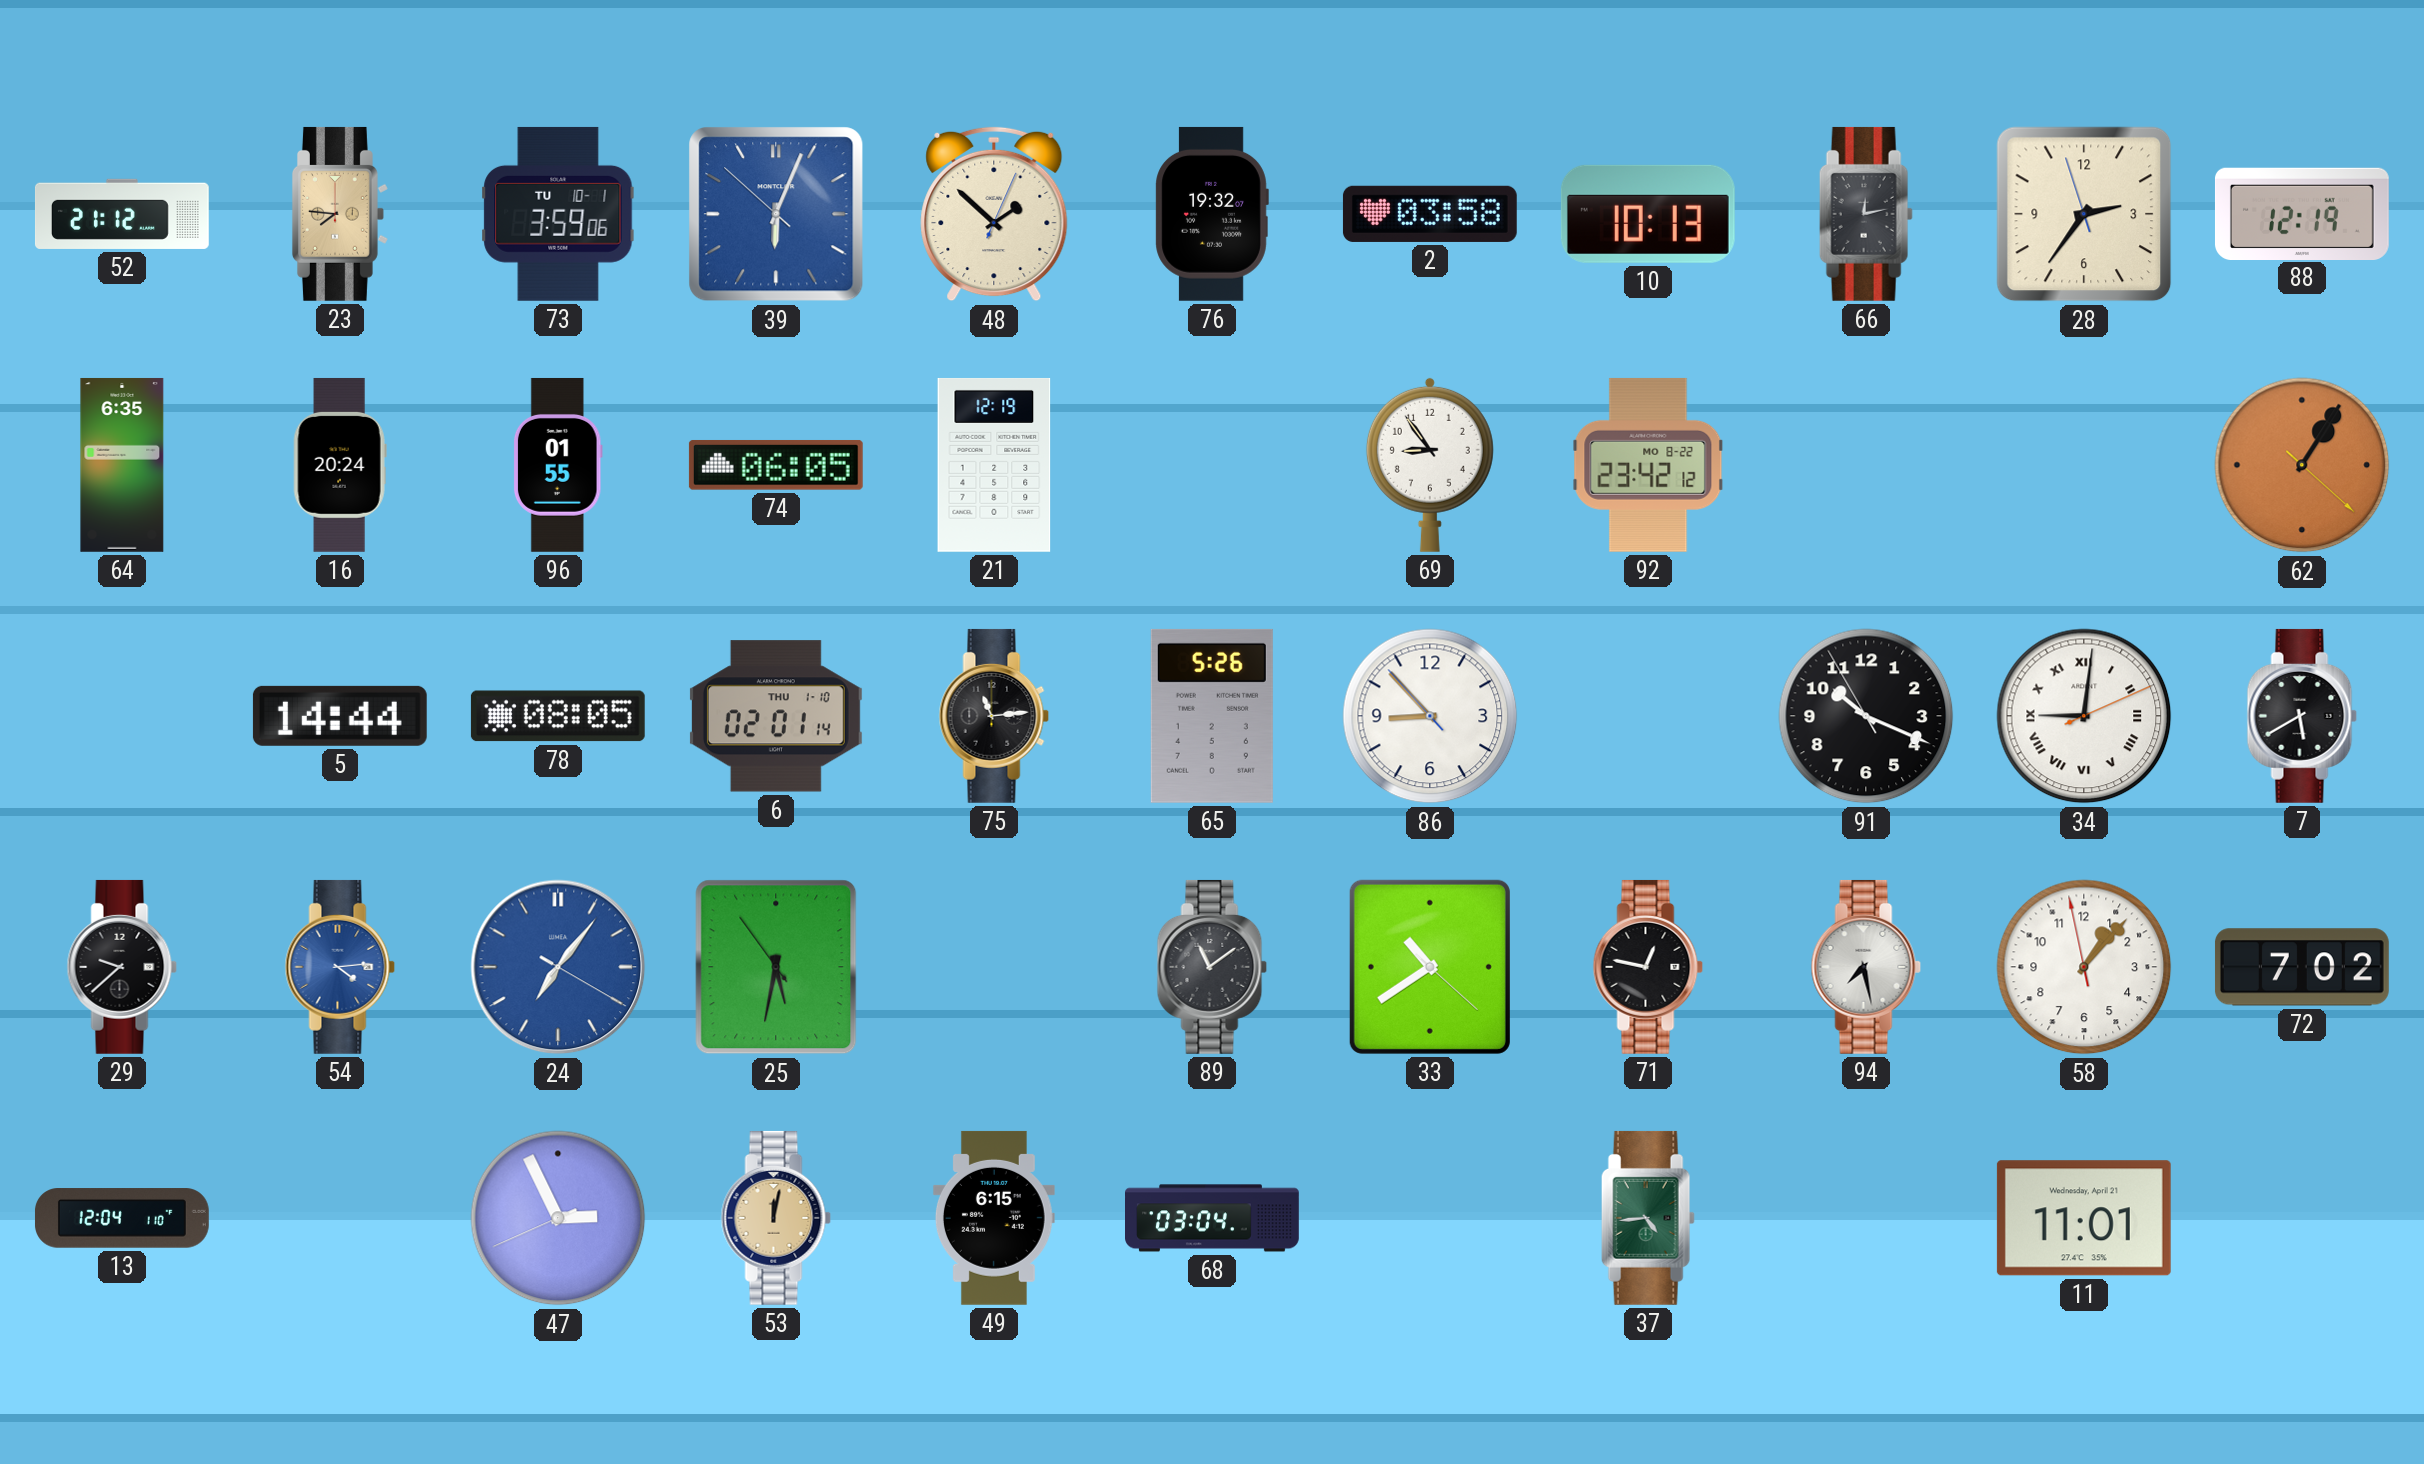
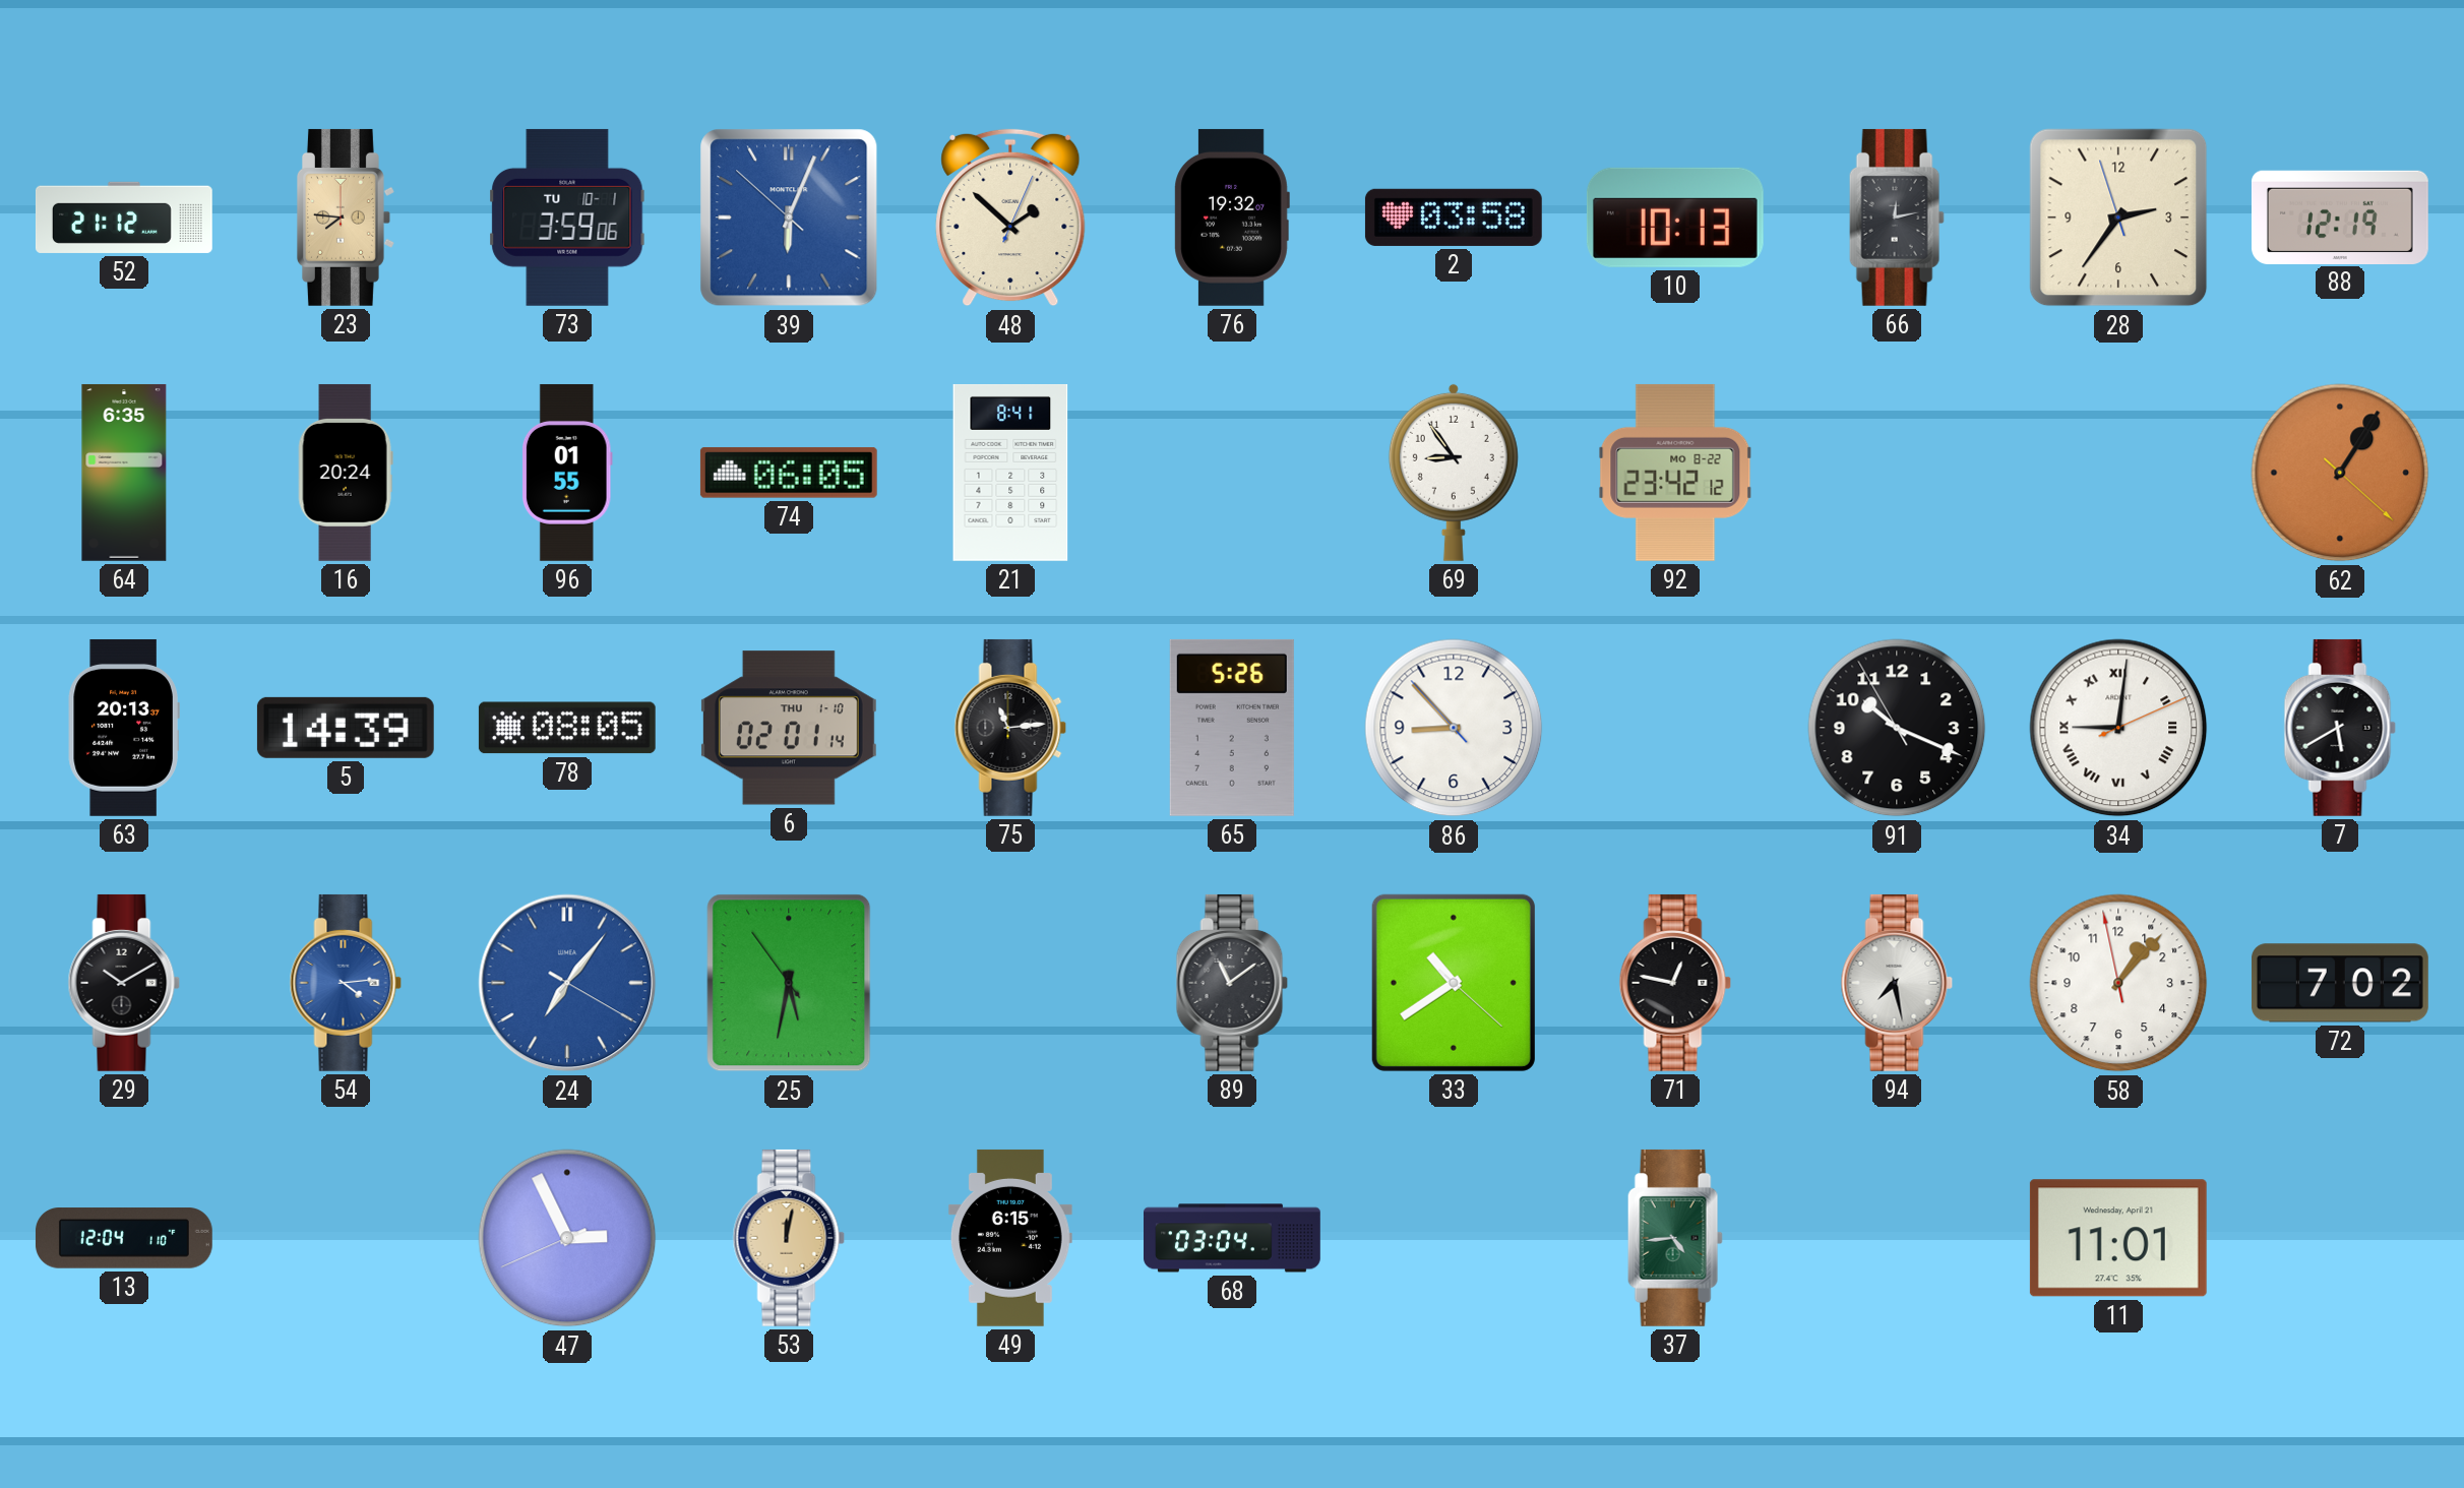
21: 12:19 -> 8:41
63: none -> 20:13
5: 14:44 -> 14:39
29: 9:38 -> 10:10
